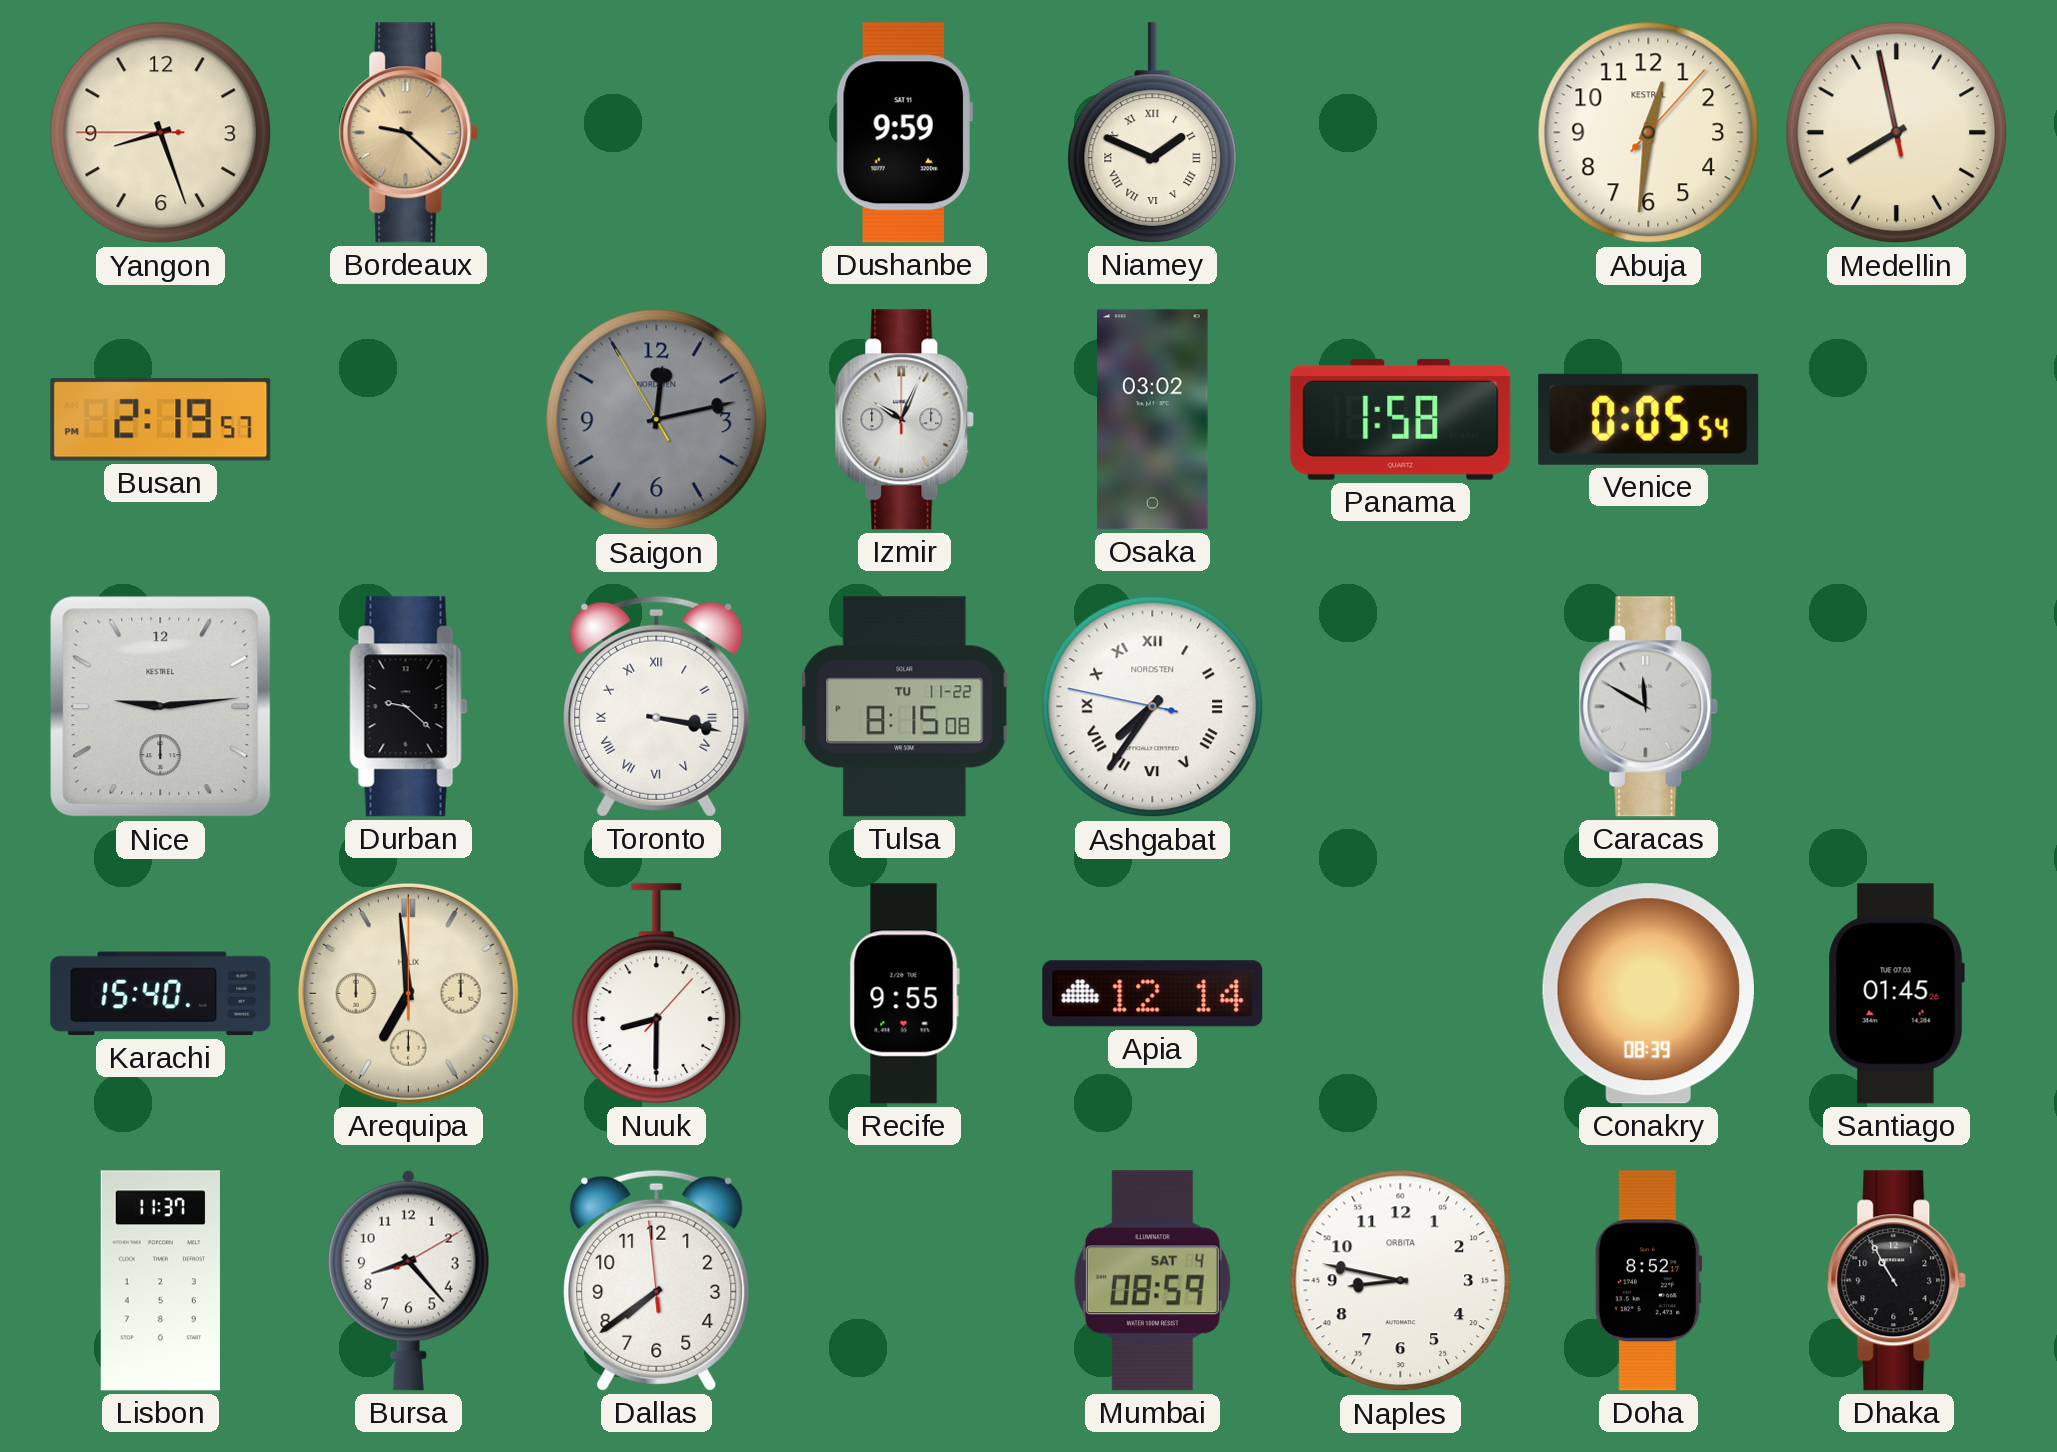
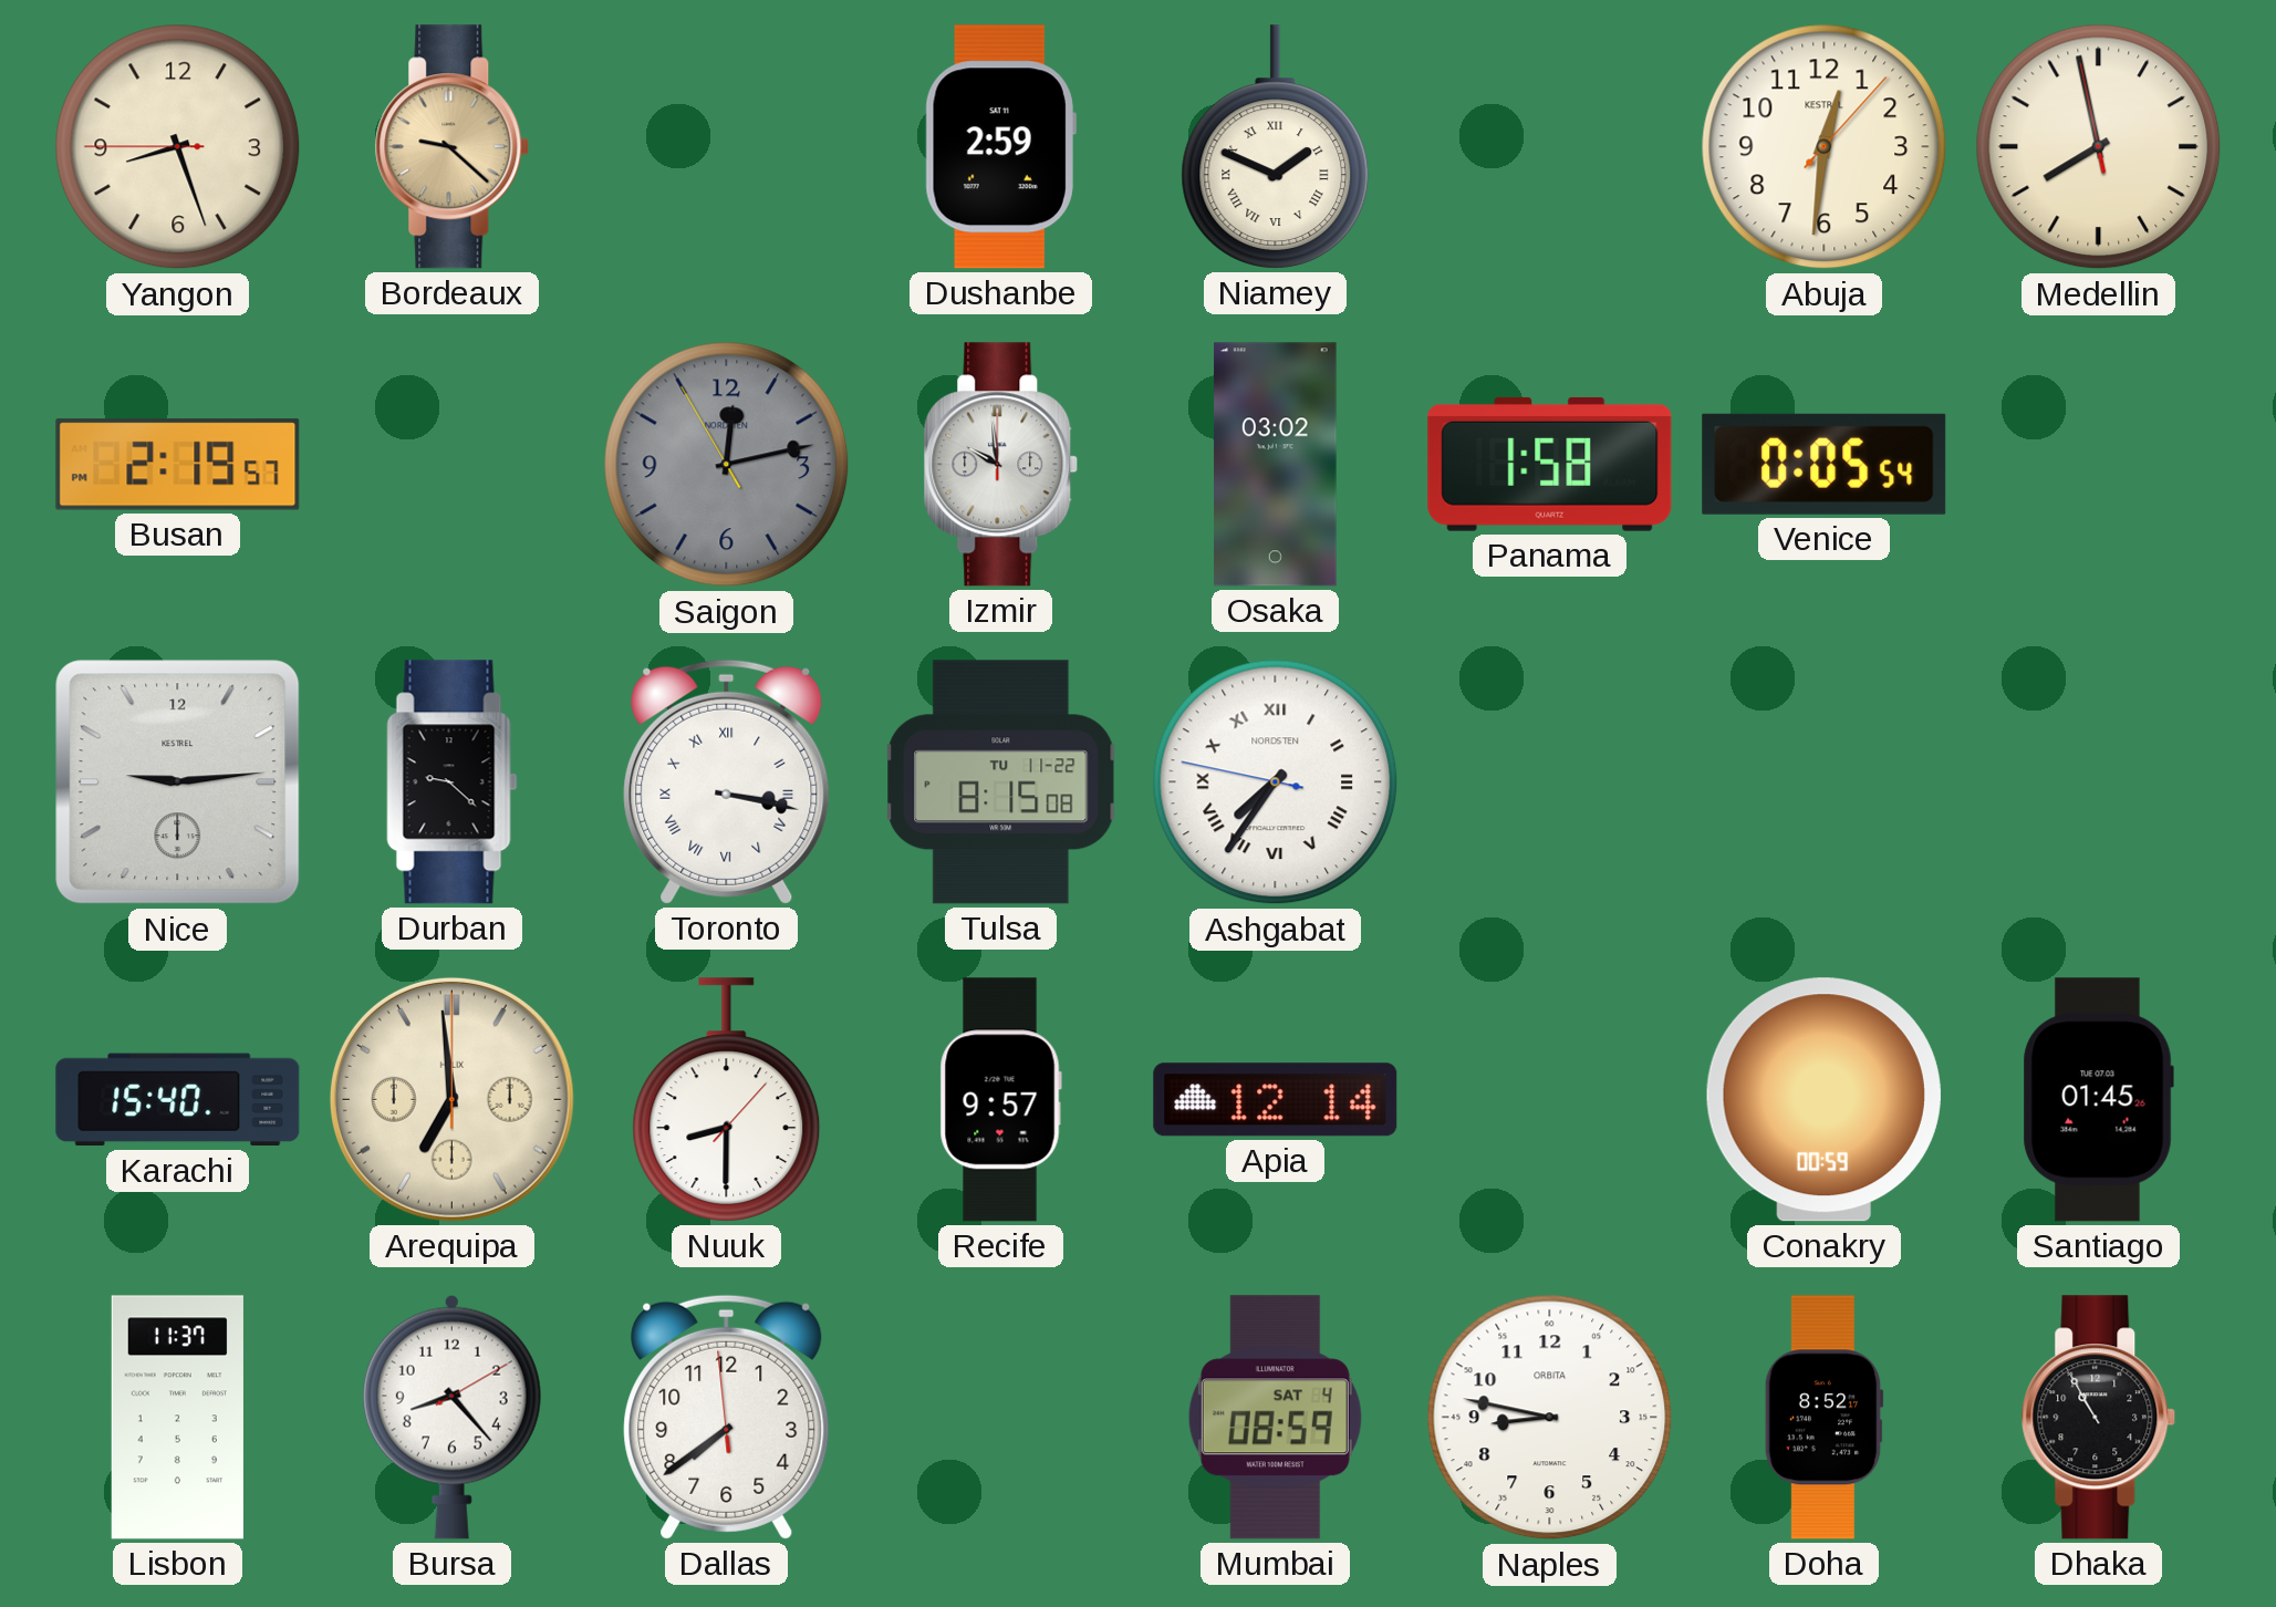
Dushanbe: 9:59 -> 2:59
Izmir: 10:04 -> 9:59
Caracas: 11:50 -> none
Recife: 9:55 -> 9:57
Conakry: 08:39 -> 00:59
